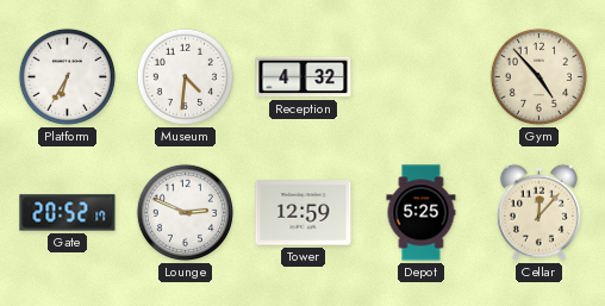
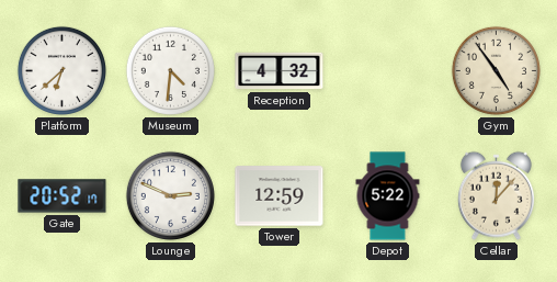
Platform: 6:35 -> 6:38
Gym: 4:53 -> 4:54
Depot: 5:25 -> 5:22
